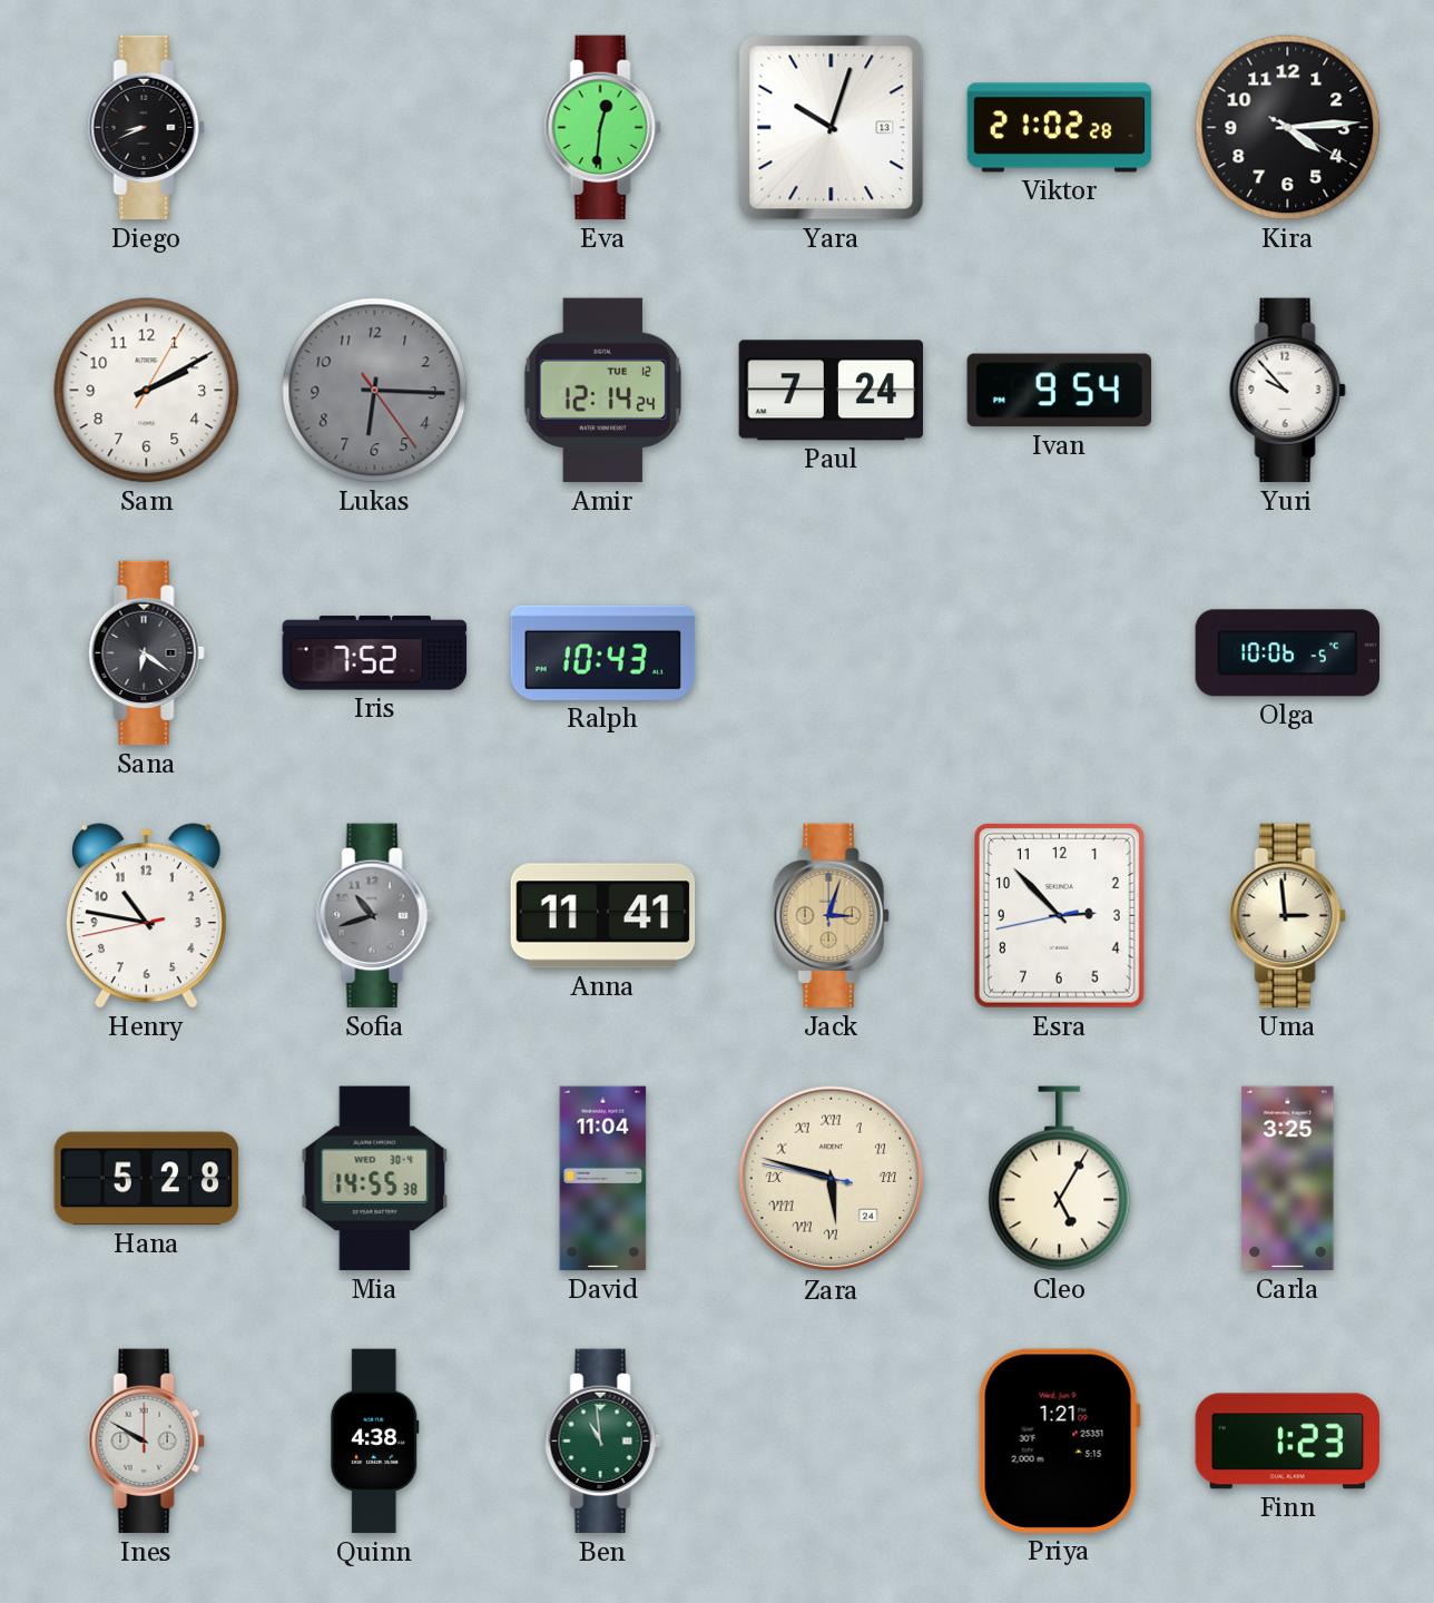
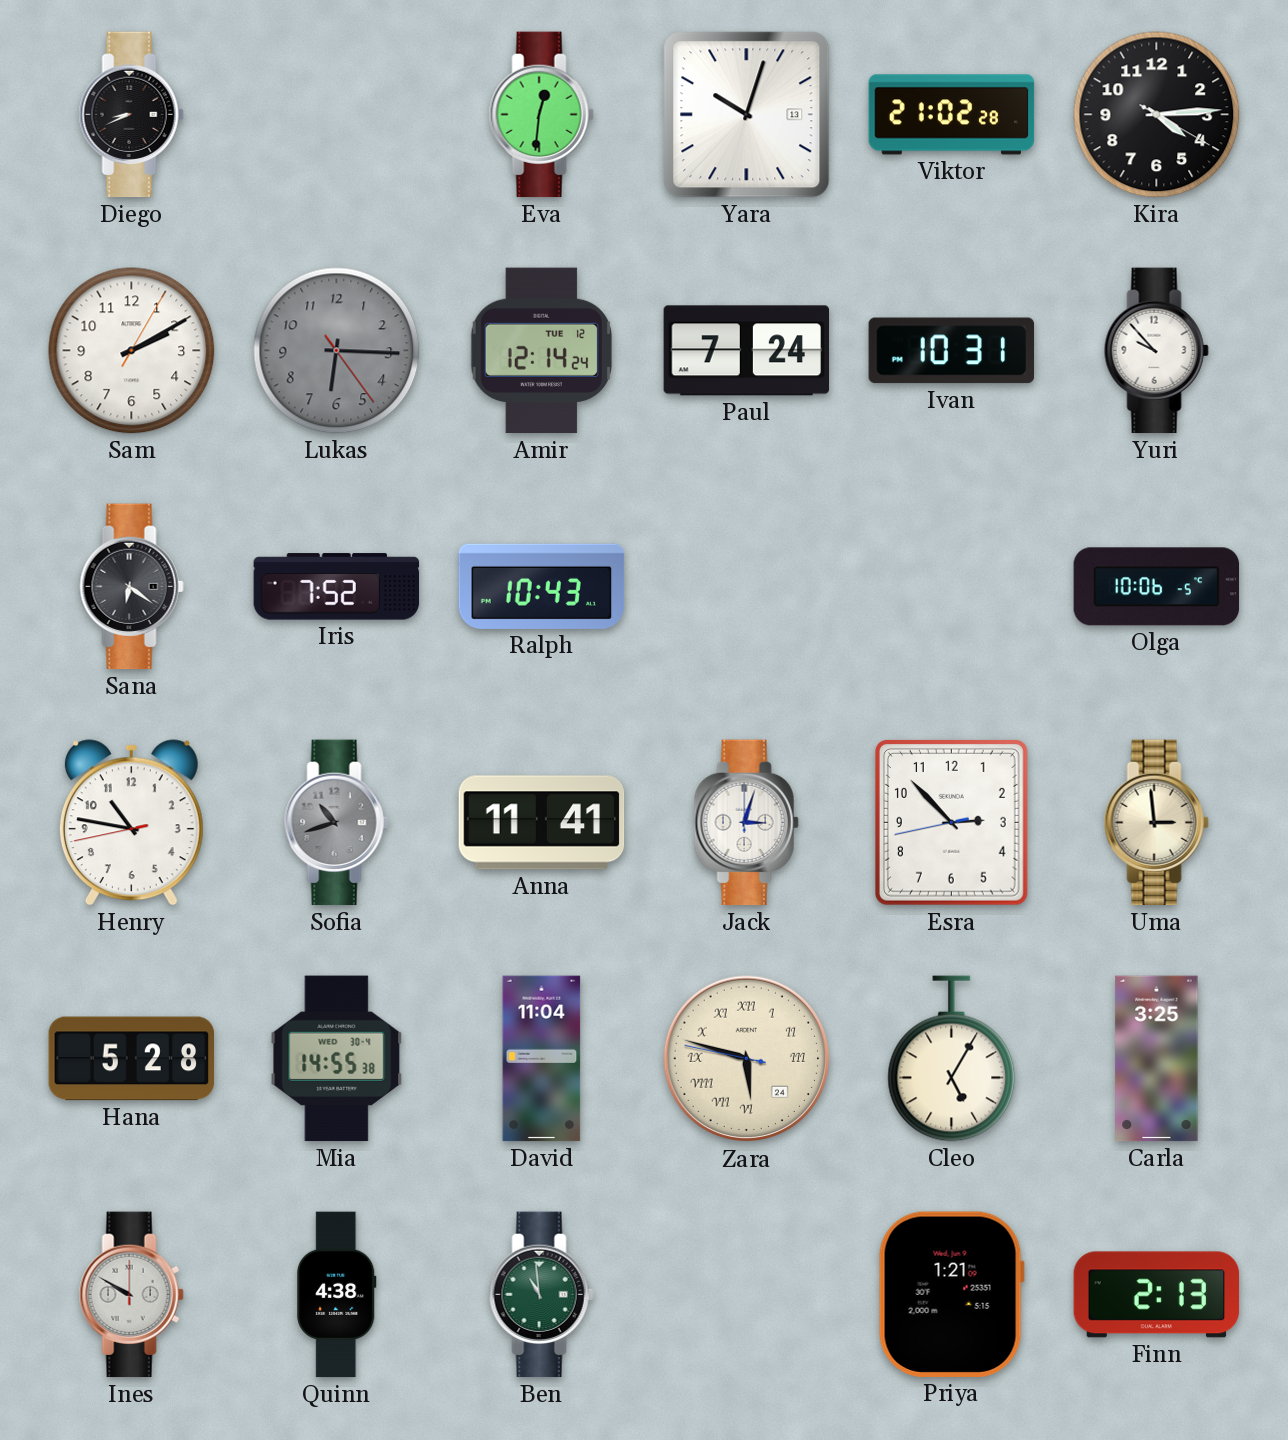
Ivan: 9:54 -> 10:31
Jack dial: champagne -> white
Finn: 1:23 -> 2:13
